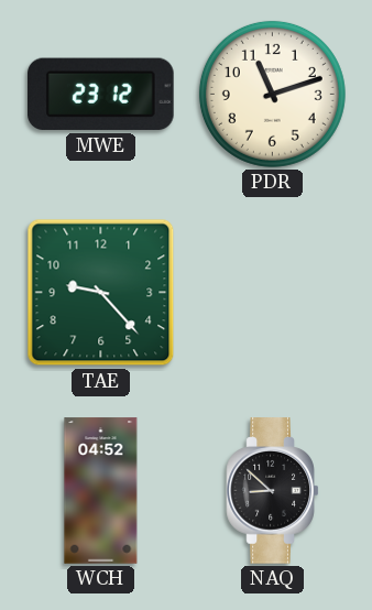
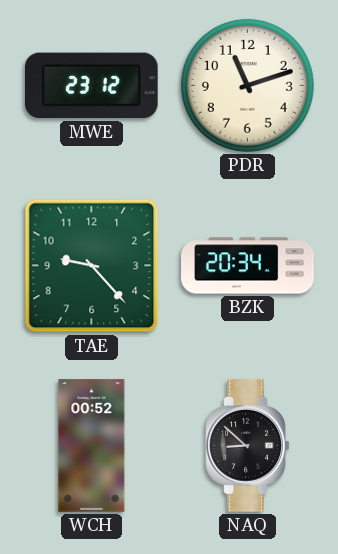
BZK: none -> 20:34
WCH: 04:52 -> 00:52
